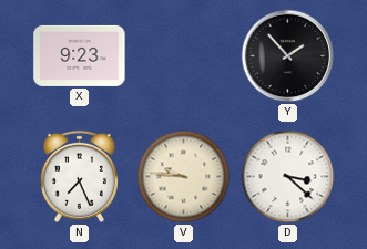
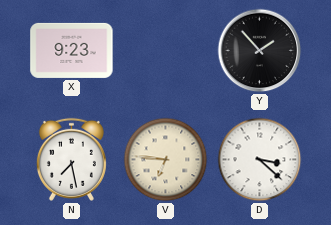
N: 7:26 -> 7:28
V: 9:46 -> 6:46
